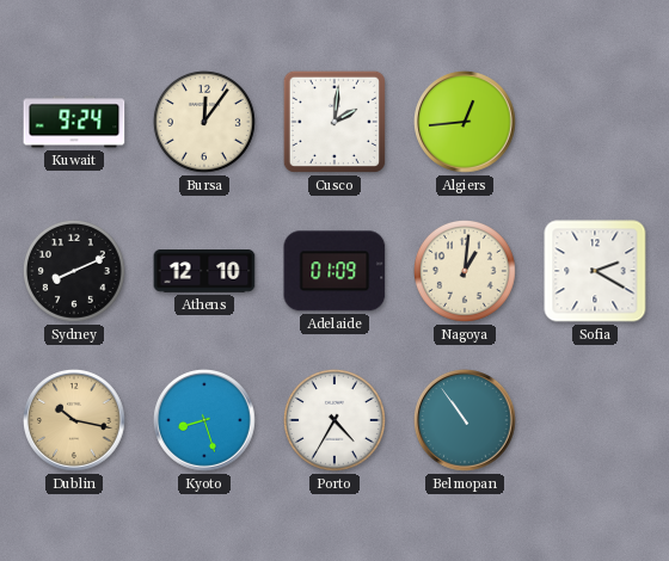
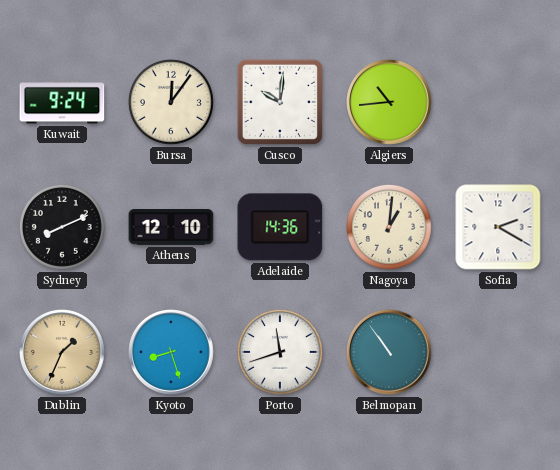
Cusco: 2:01 -> 10:01
Algiers: 12:44 -> 10:44
Adelaide: 01:09 -> 14:36
Dublin: 10:17 -> 1:34
Porto: 4:35 -> 11:42
